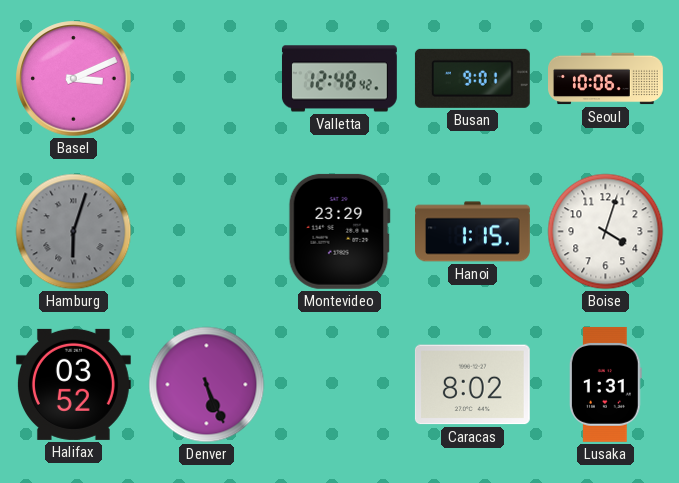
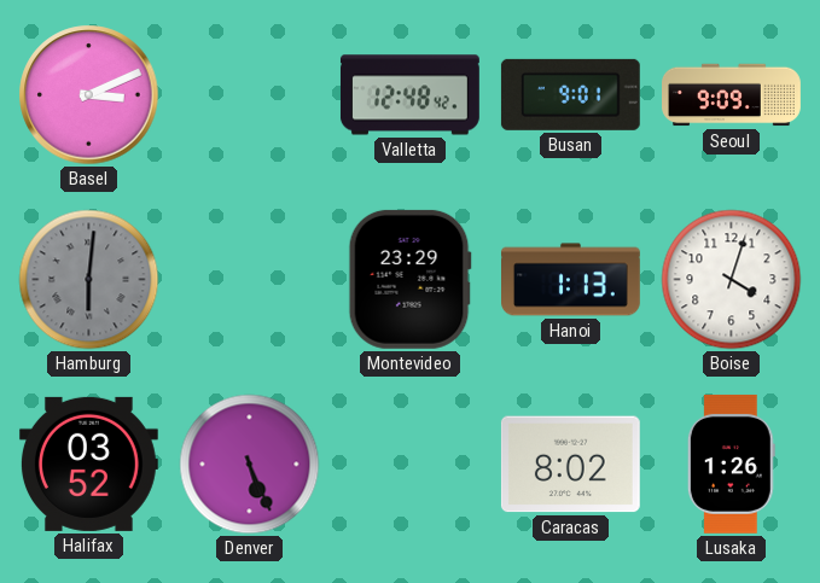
Seoul: 10:06 -> 9:09
Hamburg: 6:03 -> 6:01
Hanoi: 1:15 -> 1:13
Lusaka: 1:31 -> 1:26
